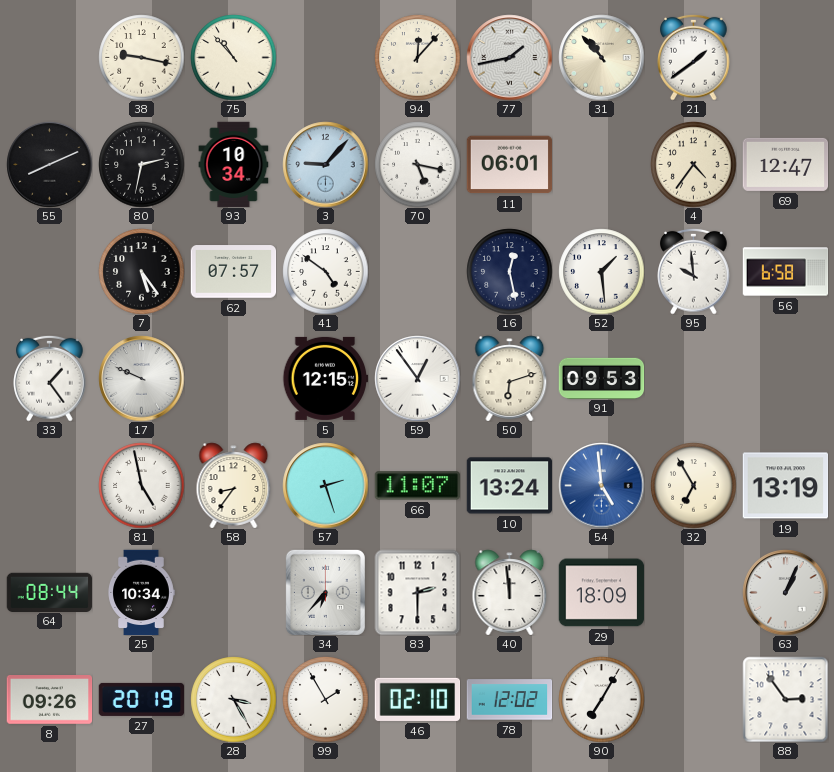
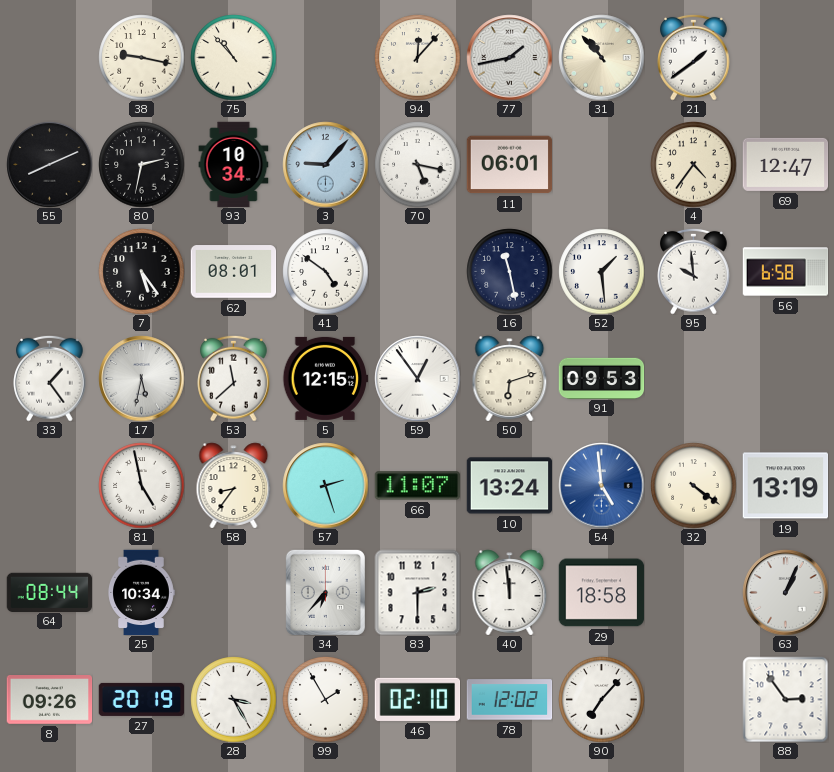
62: 07:57 -> 08:01
16: 12:28 -> 11:28
17: 9:49 -> 5:32
53: none -> 11:38
32: 6:55 -> 4:21
29: 18:09 -> 18:58
90: 7:05 -> 7:07
